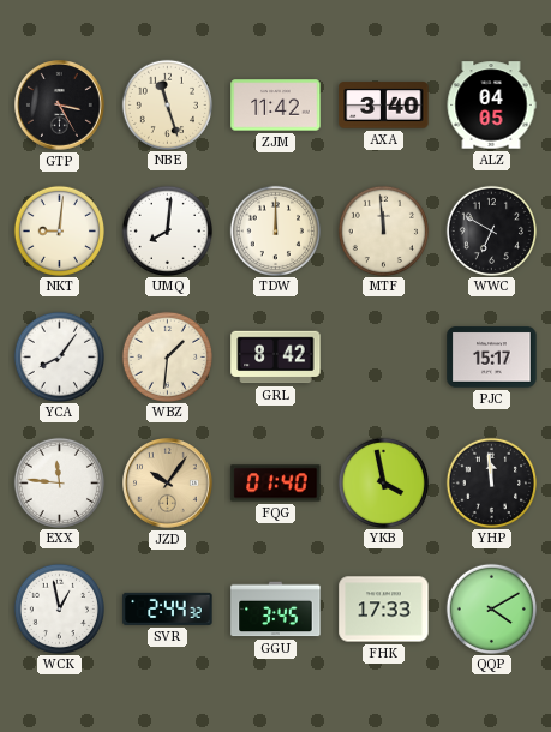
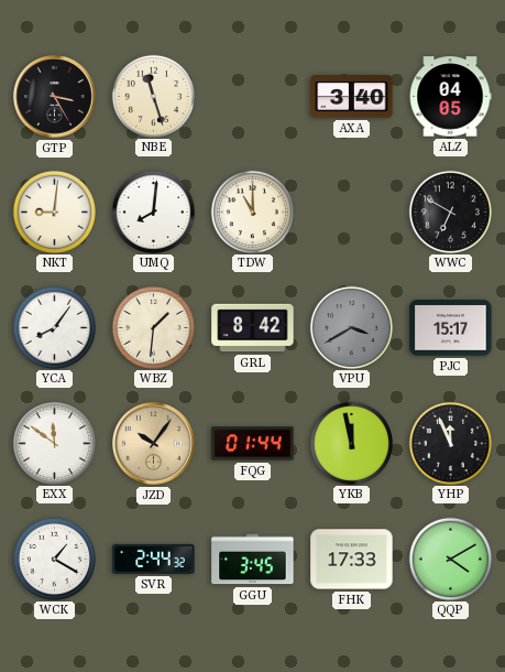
ZJM: 11:42 -> none
TDW: 12:00 -> 11:00
MTF: 11:59 -> none
VPU: none -> 3:40
EXX: 11:46 -> 11:51
FQG: 01:40 -> 01:44
YKB: 3:58 -> 11:58
YHP: 11:59 -> 11:56
WCK: 12:58 -> 1:20
